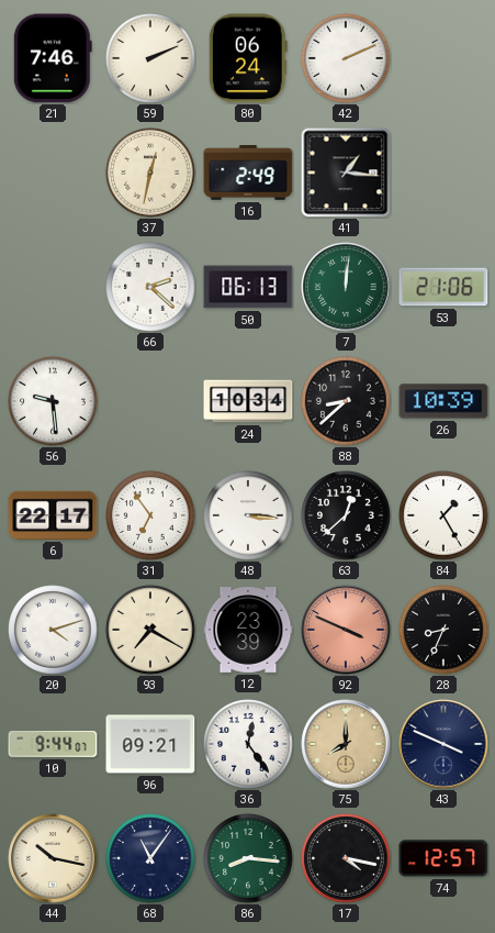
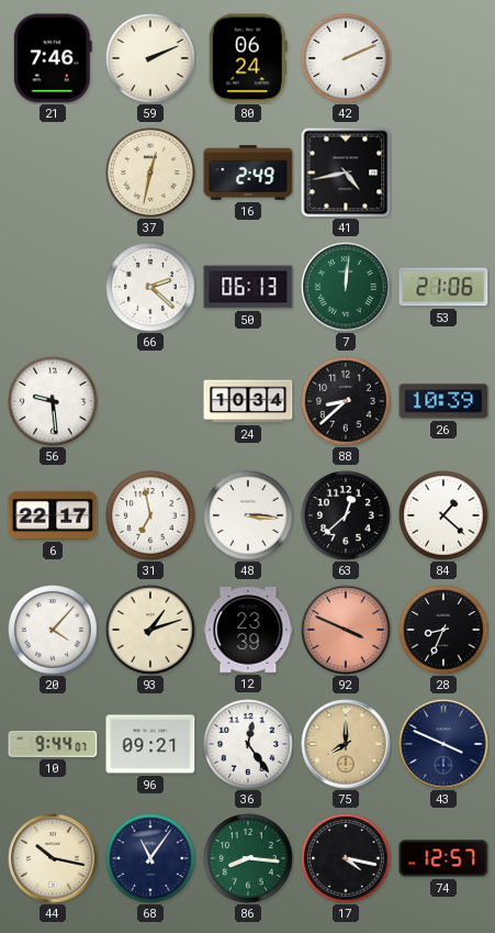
41: 1:16 -> 4:43
31: 6:54 -> 6:58
84: 1:25 -> 1:22
20: 4:12 -> 4:07
93: 7:20 -> 1:12
